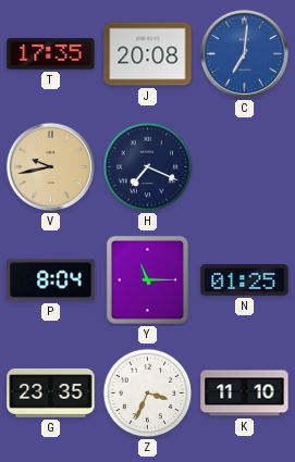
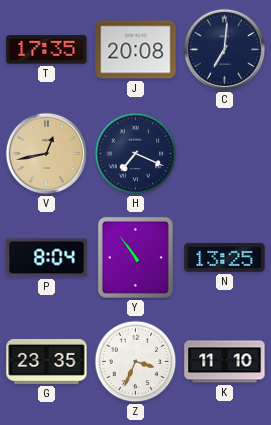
C dial: blue -> navy
V: 9:43 -> 12:43
Y: 11:15 -> 10:54
N: 01:25 -> 13:25
